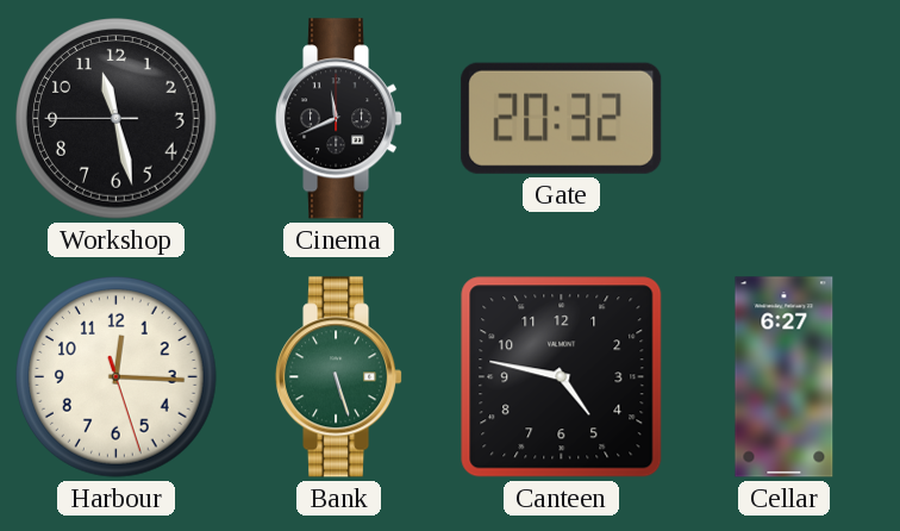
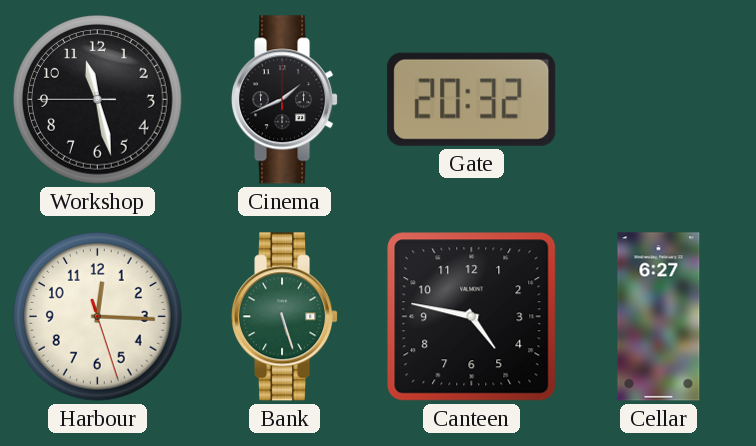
Cinema: 11:41 -> 1:41
